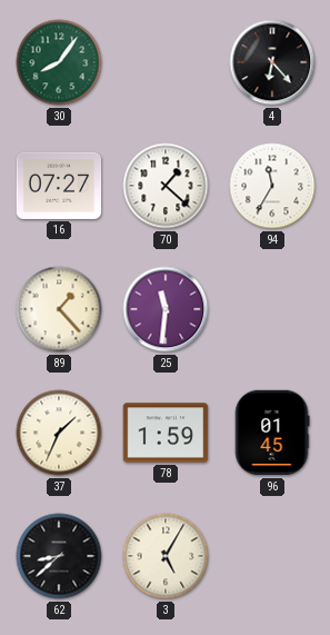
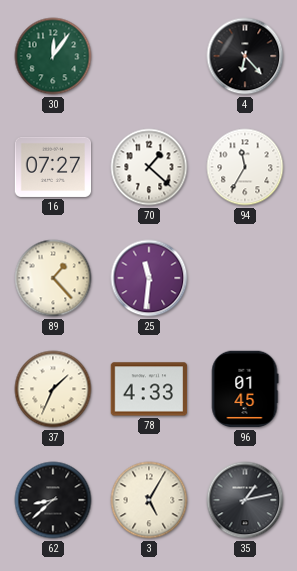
30: 8:06 -> 12:06
78: 1:59 -> 4:33
35: none -> 1:13
